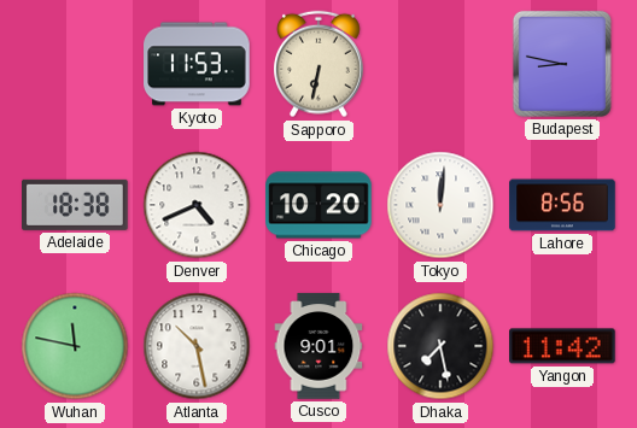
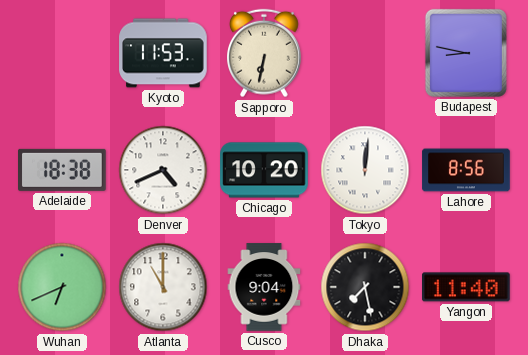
Wuhan: 11:47 -> 6:41
Atlanta: 10:28 -> 11:00
Cusco: 9:01 -> 9:04
Yangon: 11:42 -> 11:40
